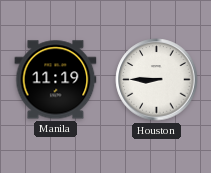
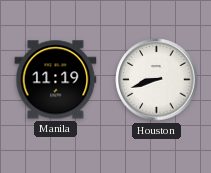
Houston: 8:45 -> 8:42
